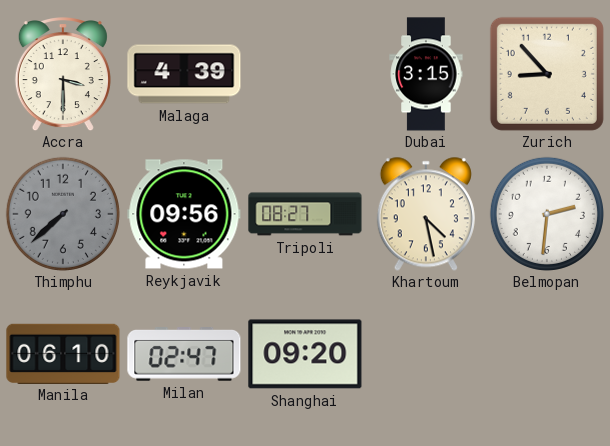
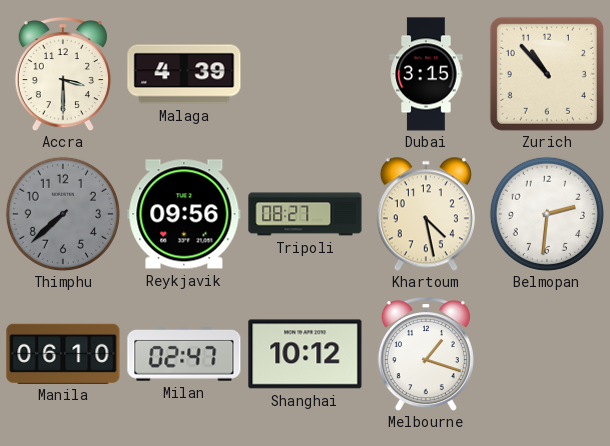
Zurich: 8:53 -> 10:53
Shanghai: 09:20 -> 10:12
Melbourne: none -> 1:18
